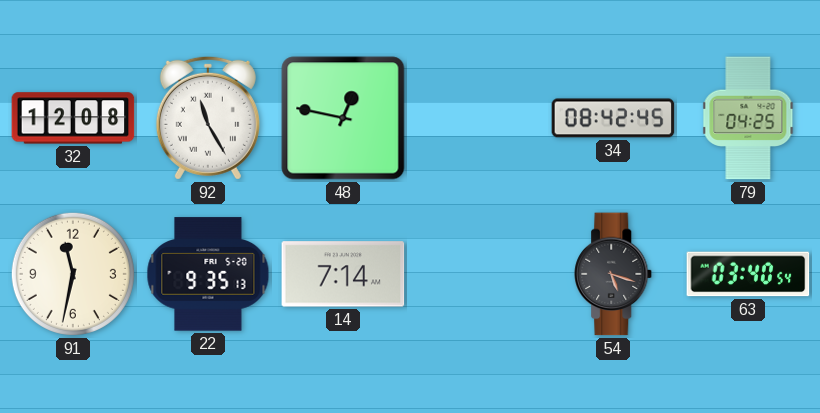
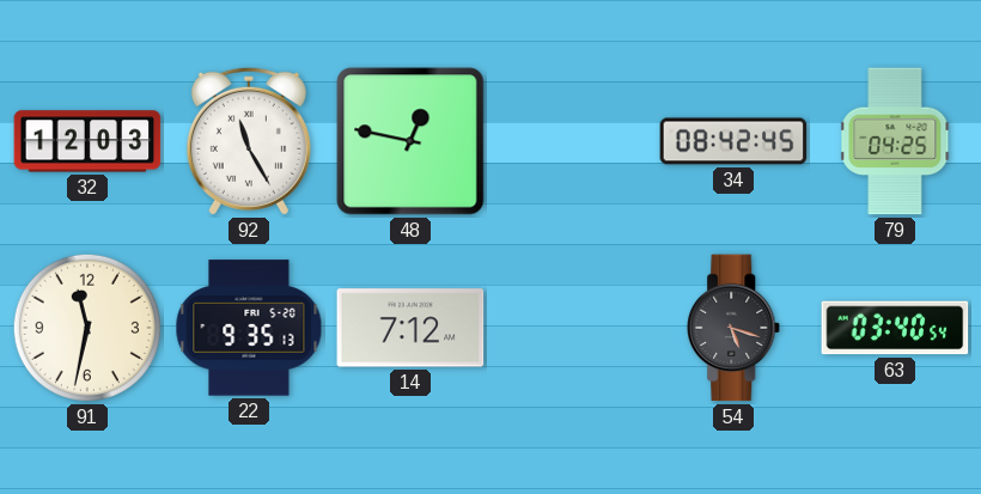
32: 12:08 -> 12:03
14: 7:14 -> 7:12
